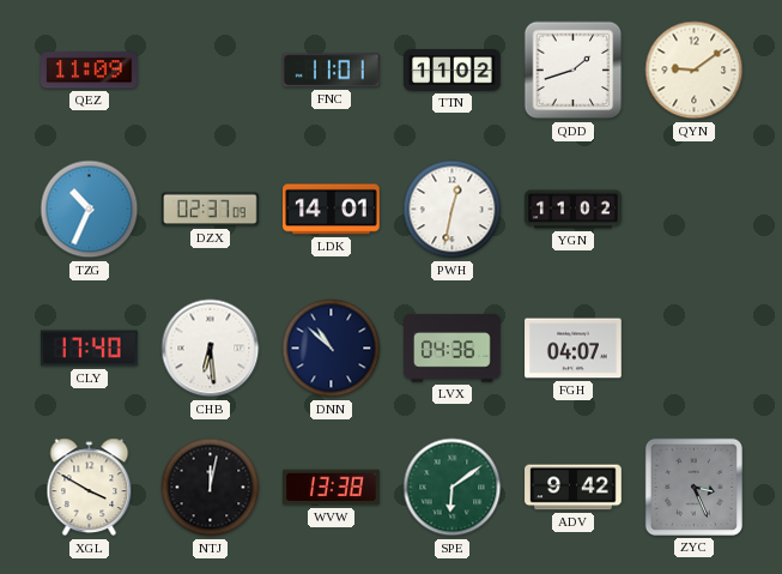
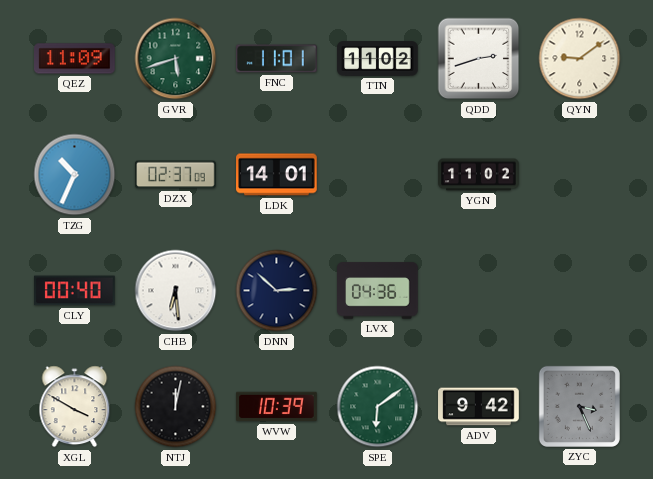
GVR: none -> 5:42
QDD: 1:42 -> 2:42
PWH: 12:32 -> none
CLY: 17:40 -> 00:40
DNN: 10:52 -> 2:52
FGH: 04:07 -> none
WVW: 13:38 -> 10:39
